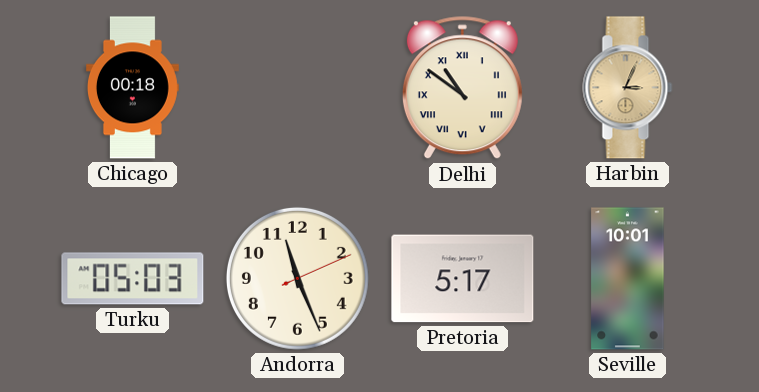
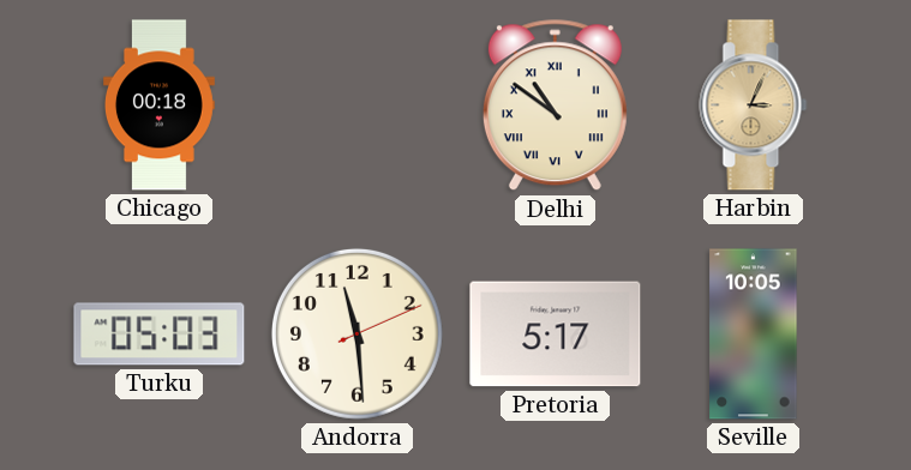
Andorra: 11:26 -> 11:29
Seville: 10:01 -> 10:05
